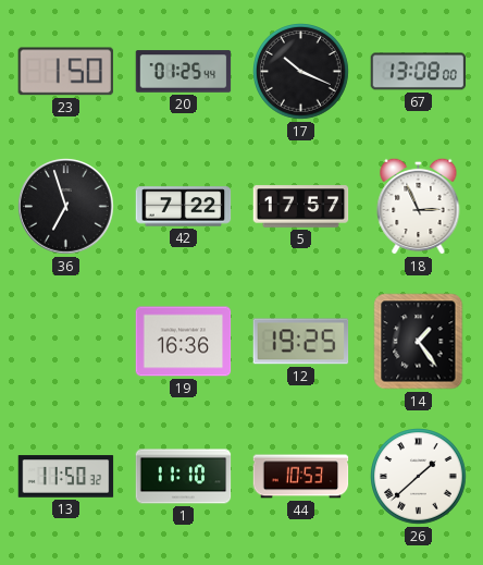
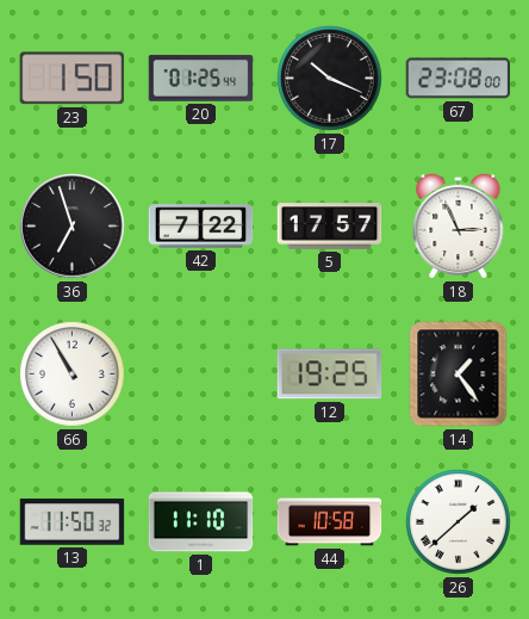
67: 13:08 -> 23:08
66: none -> 10:55
19: 16:36 -> none
44: 10:53 -> 10:58
